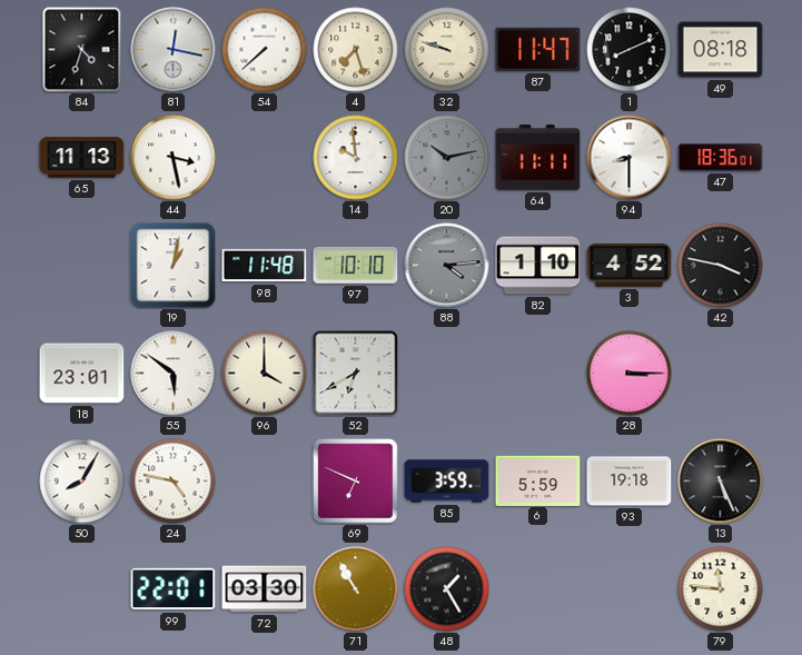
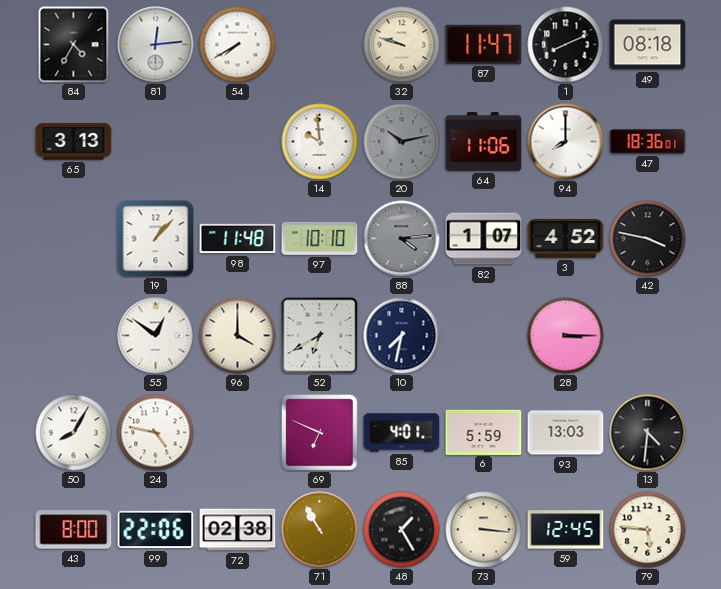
84: 4:33 -> 4:35
81: 12:17 -> 12:14
54: 7:38 -> 7:40
4: 7:27 -> none
65: 11:13 -> 3:13
44: 3:28 -> none
64: 11:11 -> 11:06
94: 8:30 -> 8:00
19: 1:02 -> 1:07
82: 1:10 -> 1:07
18: 23:01 -> none
55: 5:51 -> 12:51
10: none -> 7:32
85: 3:59 -> 4:01
93: 19:18 -> 13:03
13: 5:26 -> 4:31
43: none -> 8:00
99: 22:01 -> 22:06
72: 03:30 -> 02:38
73: none -> 3:16
59: none -> 12:45
79: 11:46 -> 5:46
